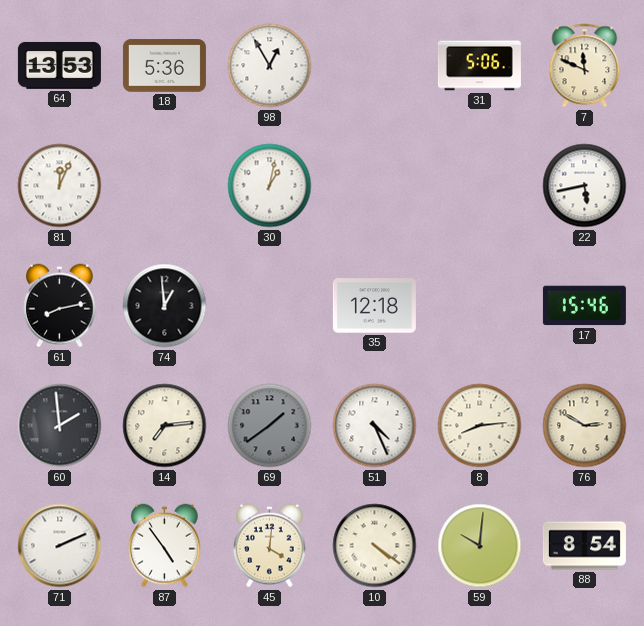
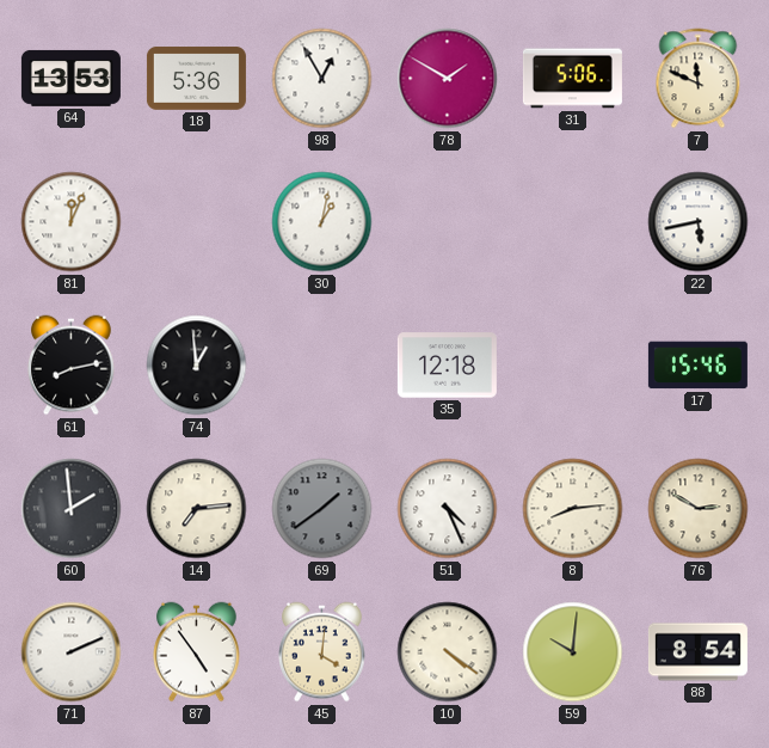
78: none -> 1:50
